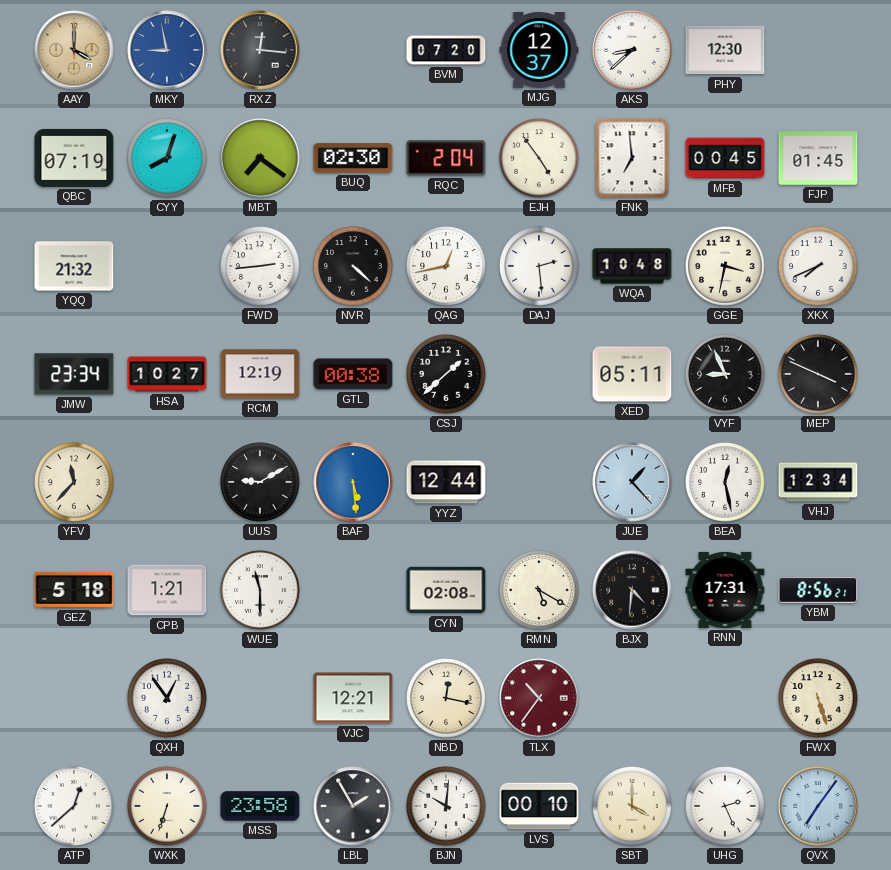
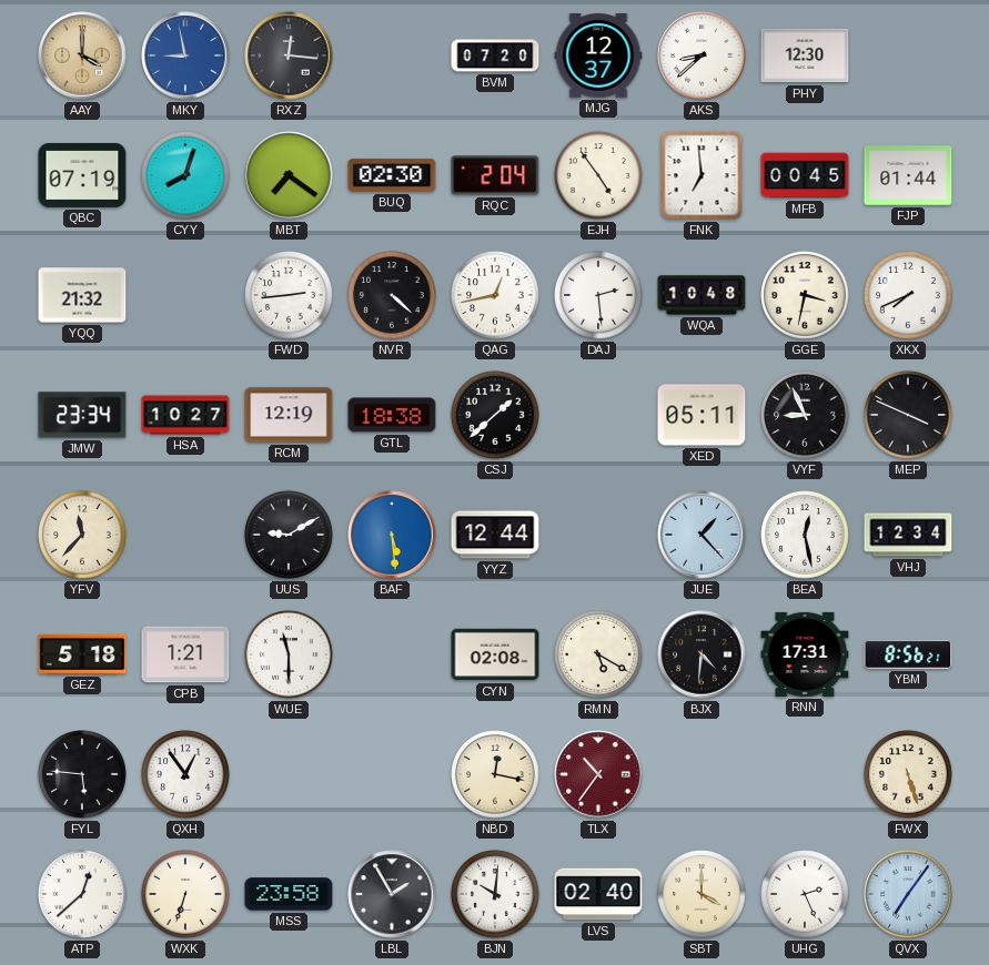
FJP: 01:45 -> 01:44
GTL: 00:38 -> 18:38
FYL: none -> 5:46
VJC: 12:21 -> none
LVS: 00:10 -> 02:40
